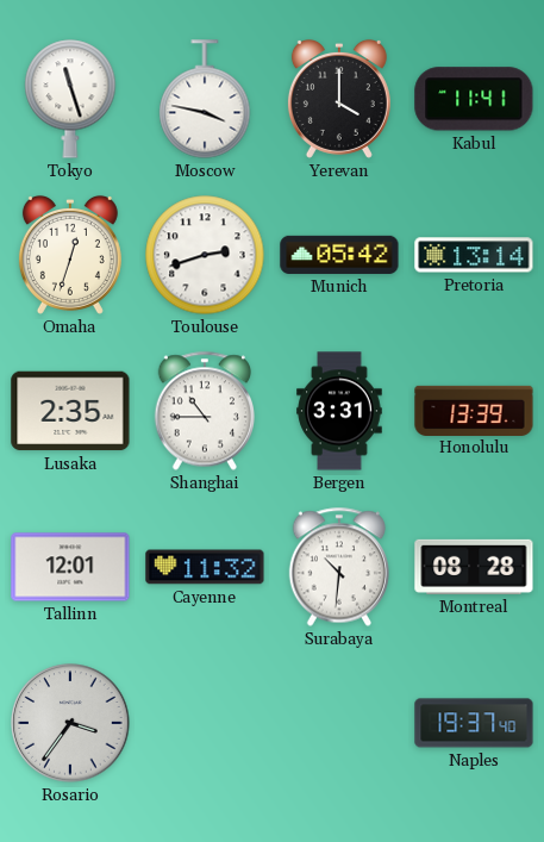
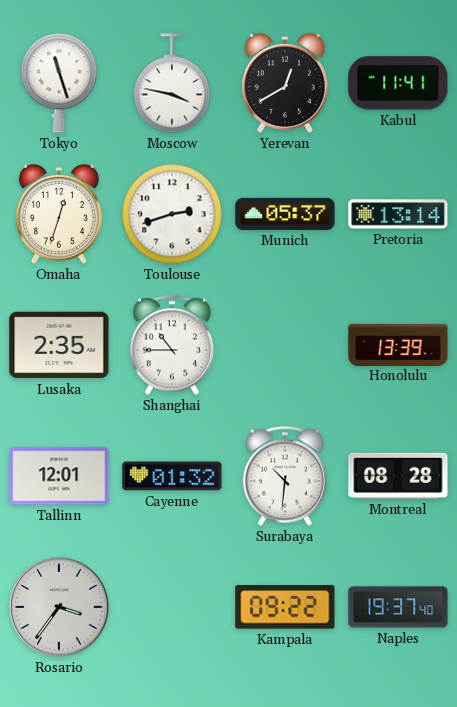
Yerevan: 4:00 -> 12:40
Munich: 05:42 -> 05:37
Bergen: 3:31 -> none
Cayenne: 11:32 -> 01:32
Kampala: none -> 09:22
